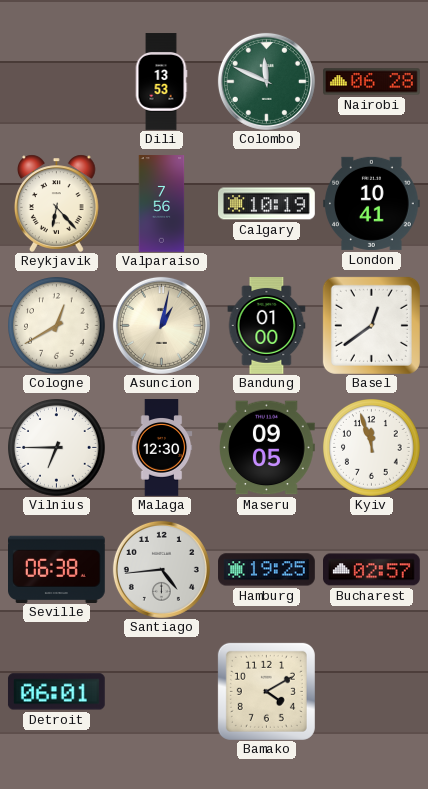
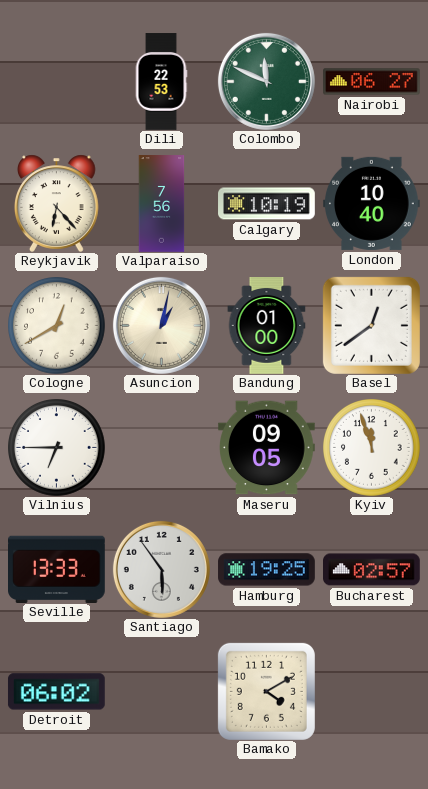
Dili: 13:53 -> 22:53
Nairobi: 06:28 -> 06:27
London: 10:41 -> 10:40
Malaga: 12:30 -> none
Seville: 06:38 -> 13:33
Santiago: 4:44 -> 5:54
Detroit: 06:01 -> 06:02
